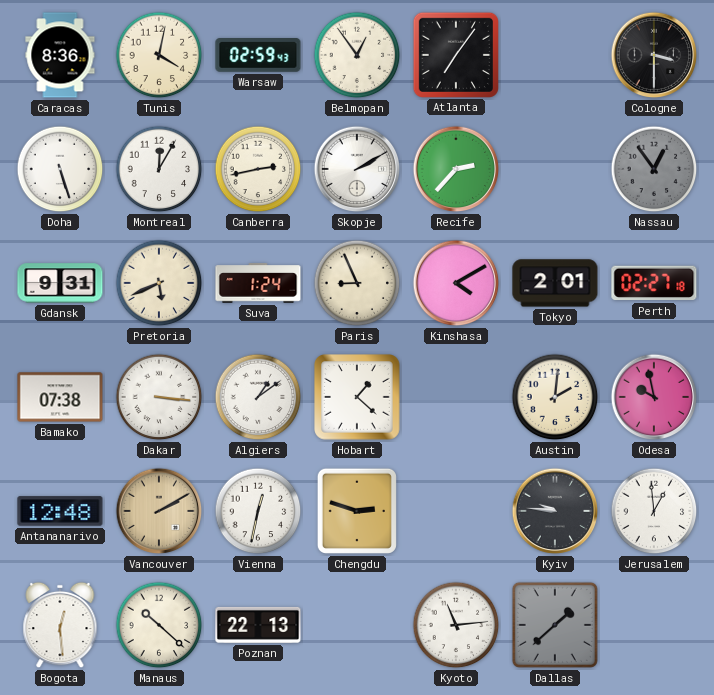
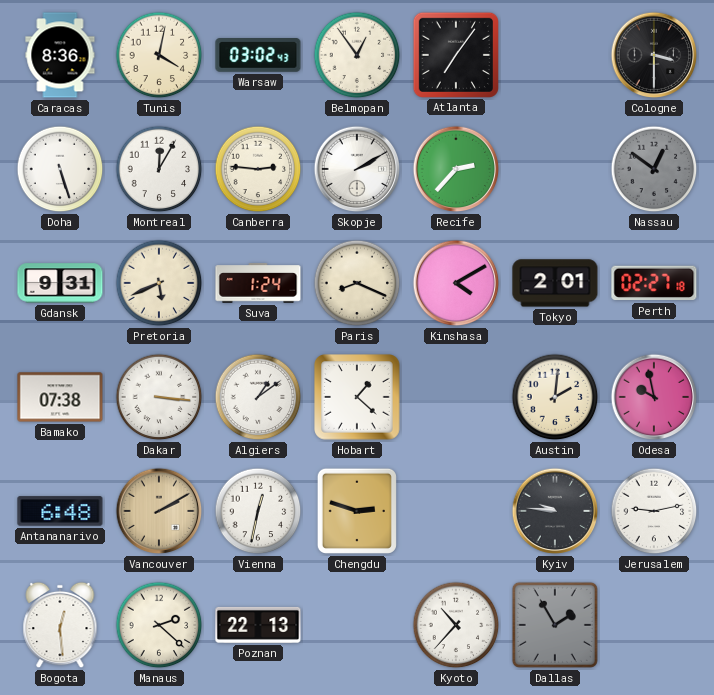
Warsaw: 02:59 -> 03:02
Canberra: 2:43 -> 2:46
Nassau: 12:54 -> 12:51
Paris: 8:56 -> 8:19
Antananarivo: 12:48 -> 6:48
Jerusalem: 12:59 -> 9:13
Manaus: 10:22 -> 2:22
Kyoto: 11:14 -> 10:37
Dallas: 1:38 -> 1:55
